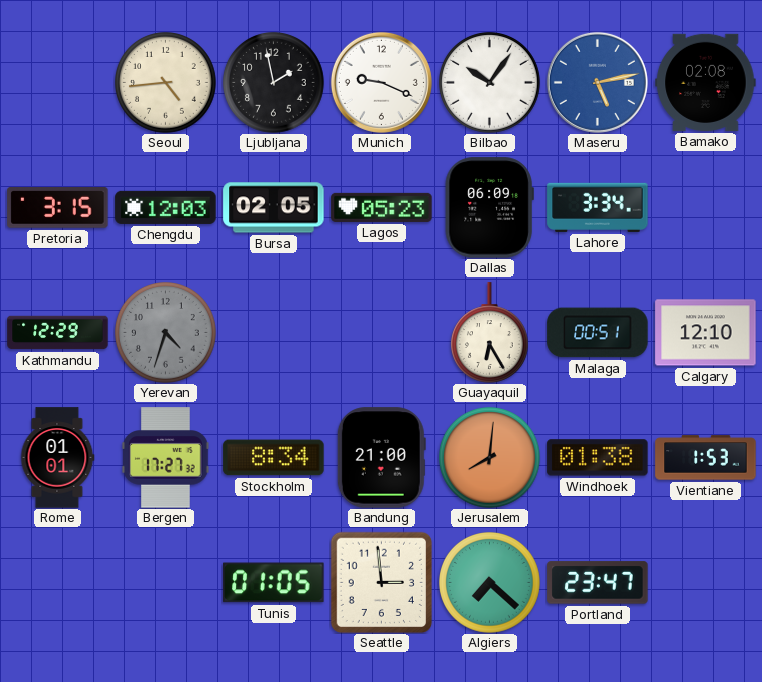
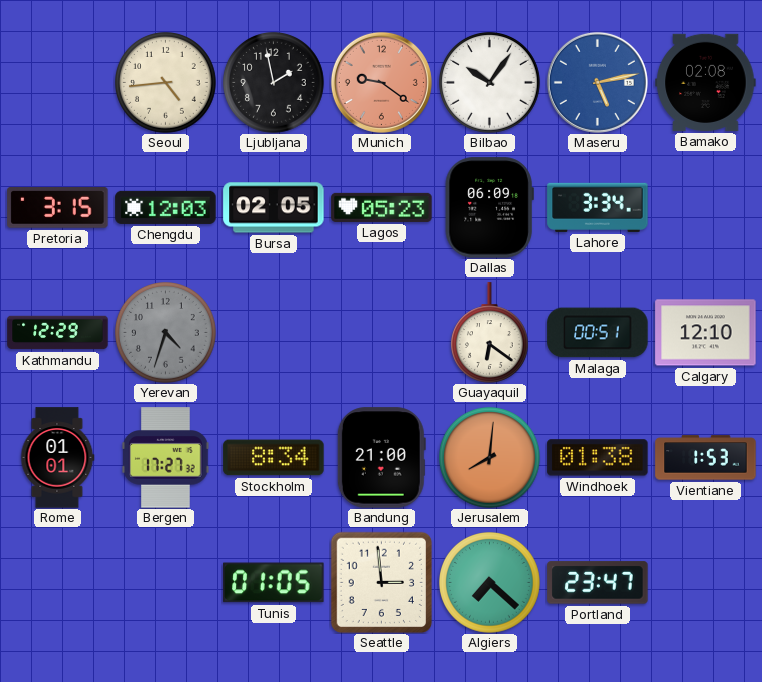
Munich: 9:19 -> 9:21
Munich dial: white -> salmon
Guayaquil: 6:25 -> 6:21
